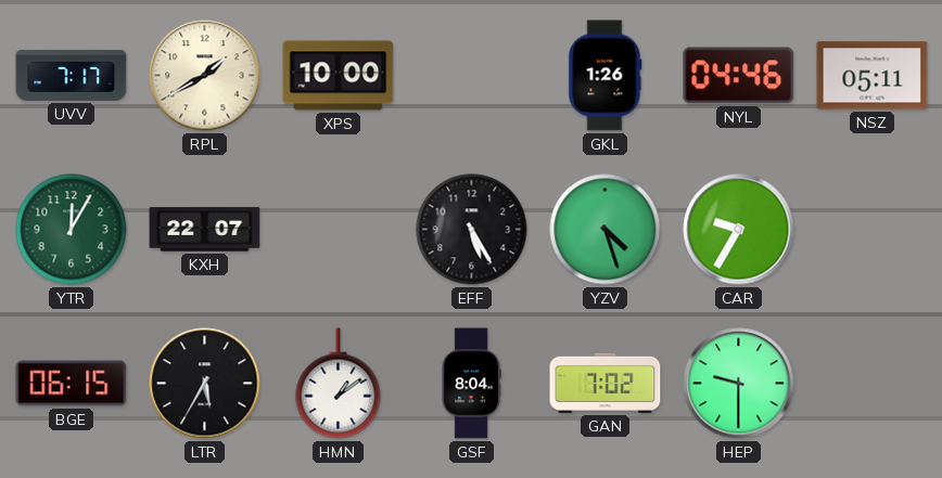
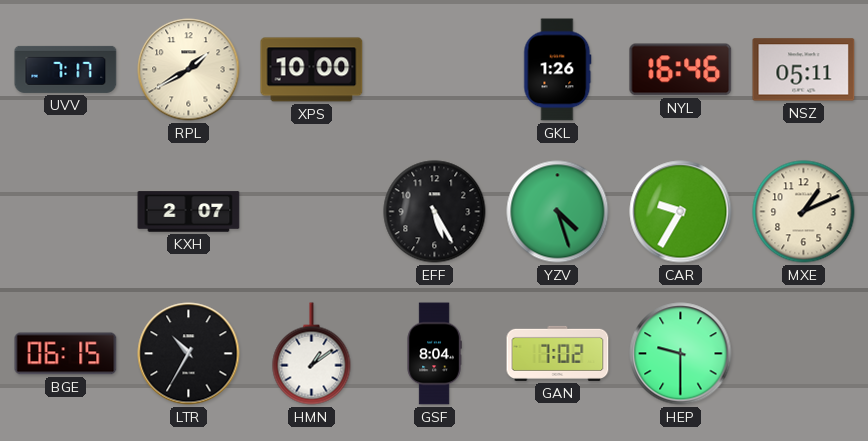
NYL: 04:46 -> 16:46
YTR: 12:05 -> none
KXH: 22:07 -> 2:07
MXE: none -> 1:11
LTR: 5:35 -> 10:35
